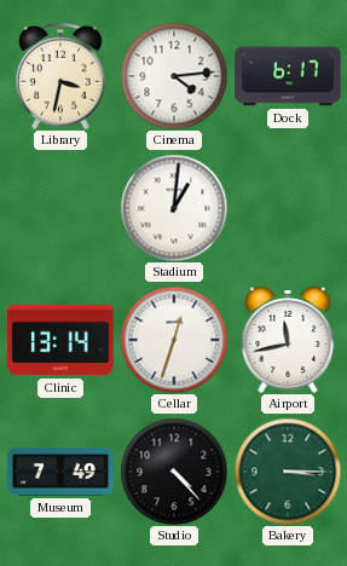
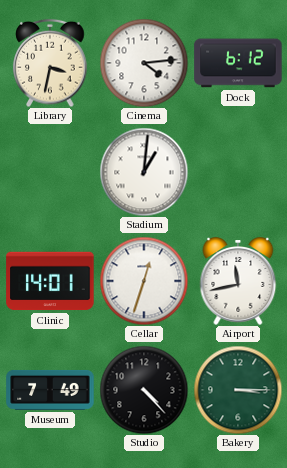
Dock: 6:17 -> 6:12
Clinic: 13:14 -> 14:01
